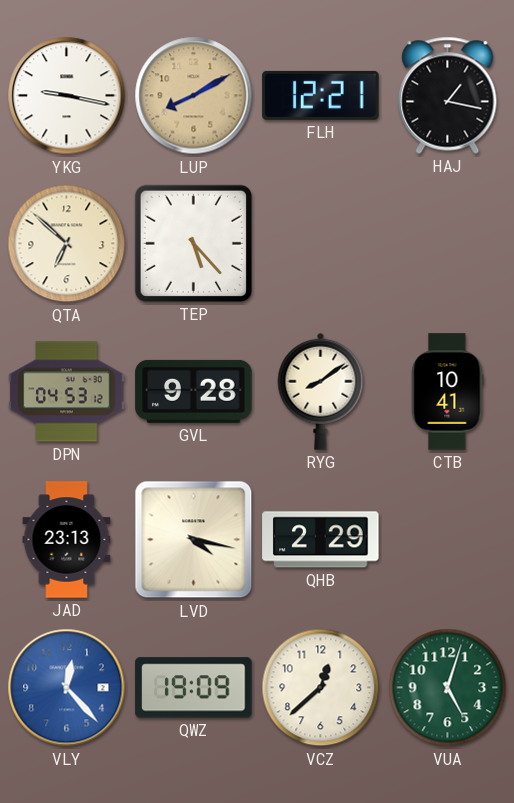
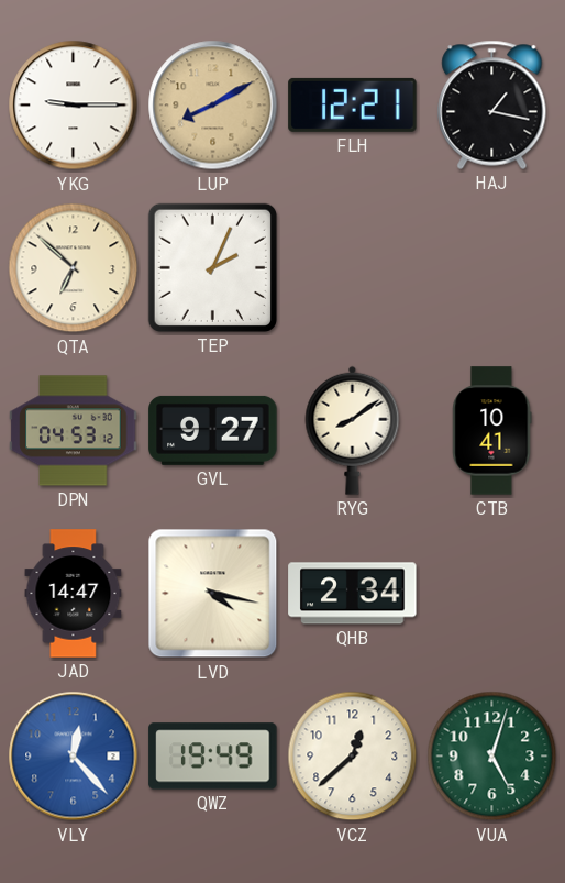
YKG: 9:17 -> 9:15
TEP: 5:23 -> 2:04
GVL: 9:28 -> 9:27
JAD: 23:13 -> 14:47
QHB: 2:29 -> 2:34
QWZ: 19:09 -> 19:49
